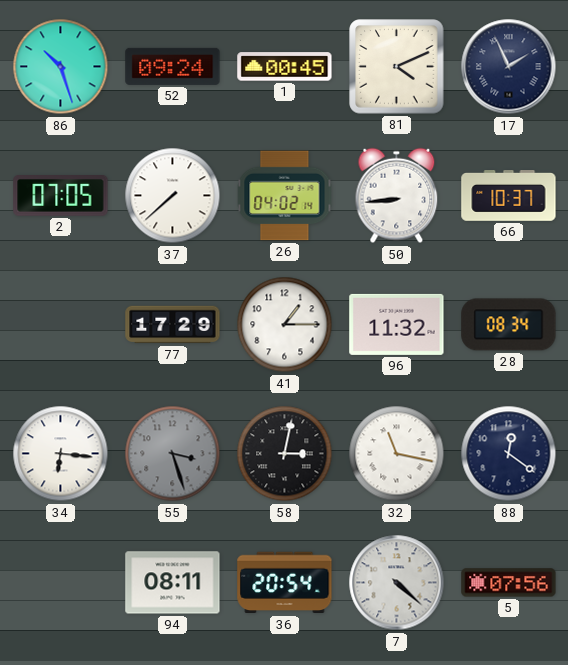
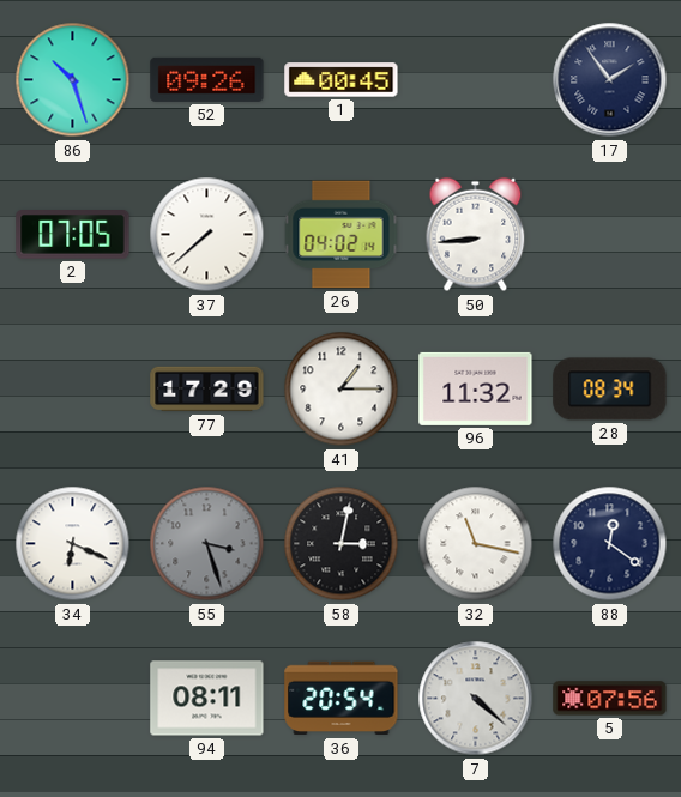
52: 09:24 -> 09:26
81: 4:11 -> none
17: 1:56 -> 1:54
66: 10:37 -> none
34: 6:16 -> 6:19
